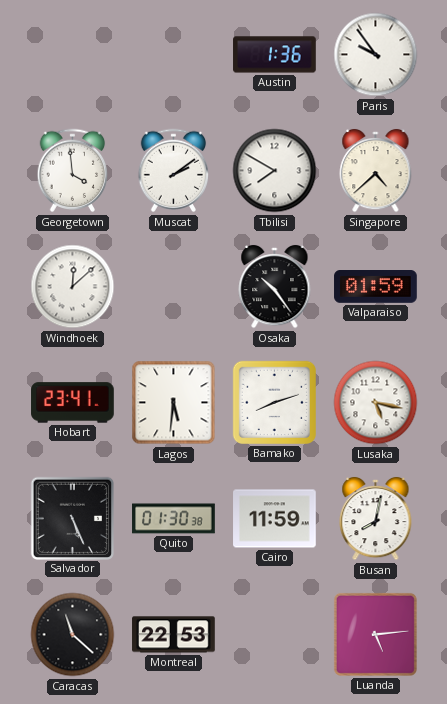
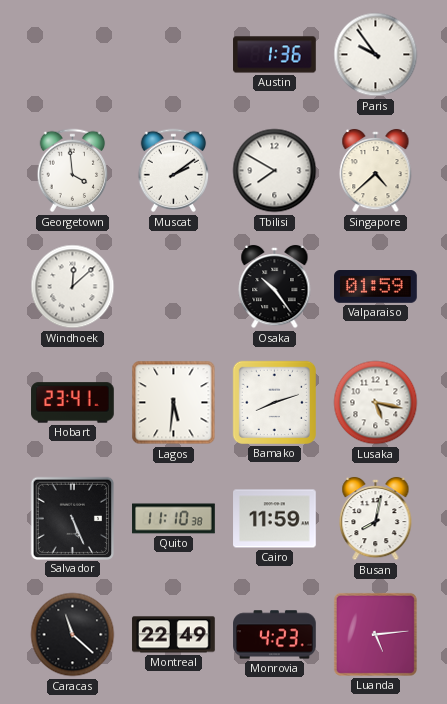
Quito: 01:30 -> 11:10
Montreal: 22:53 -> 22:49
Monrovia: none -> 4:23
